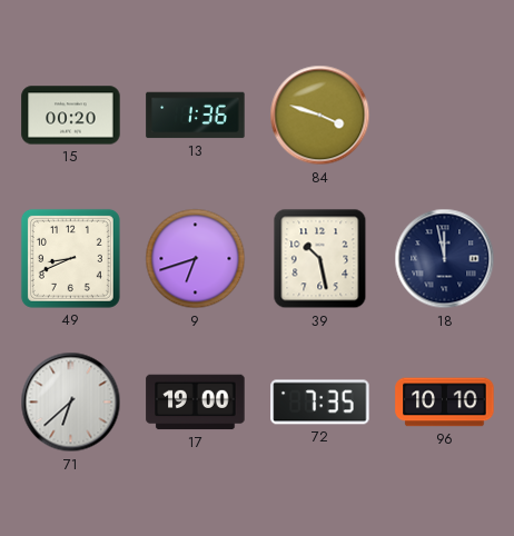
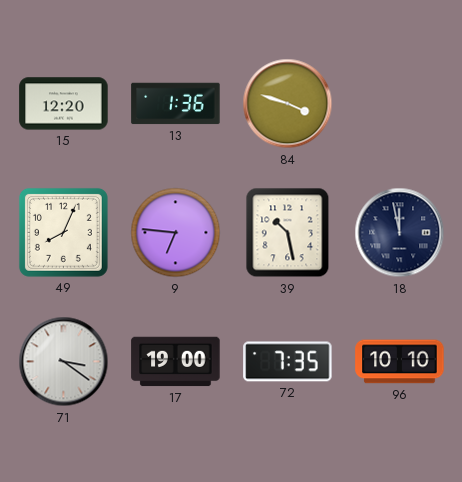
15: 00:20 -> 12:20
49: 8:41 -> 8:04
9: 6:42 -> 6:46
71: 6:38 -> 3:21
